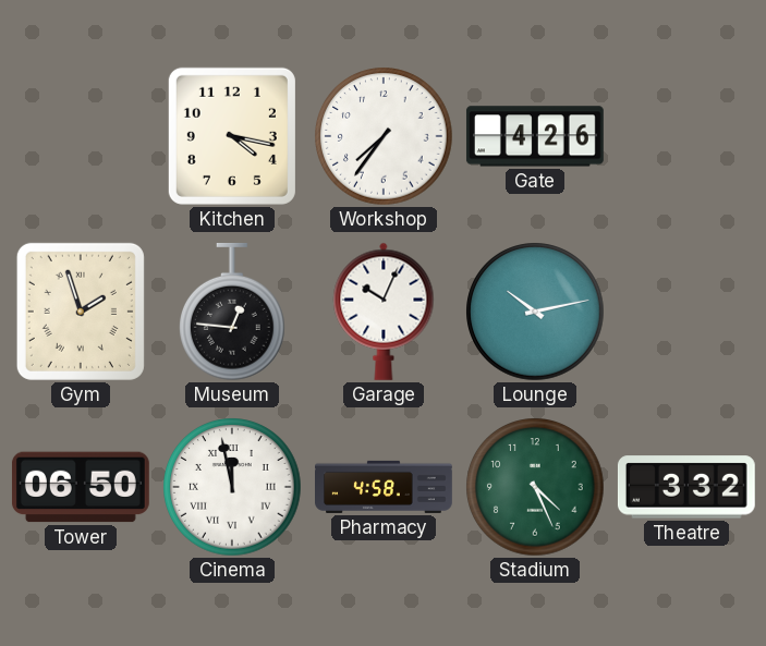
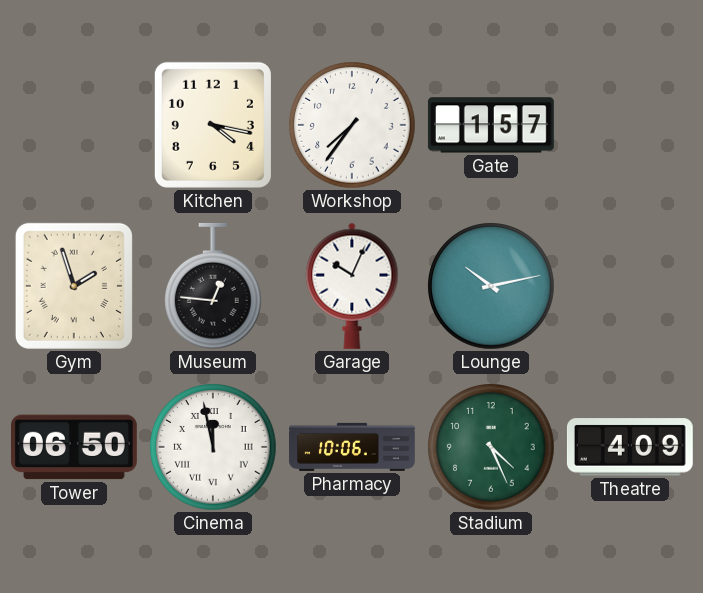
Gate: 4:26 -> 1:57
Pharmacy: 4:58 -> 10:06
Theatre: 3:32 -> 4:09
